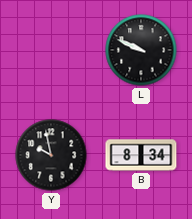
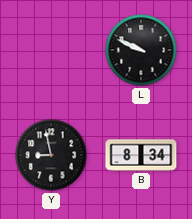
Y: 9:58 -> 8:58
